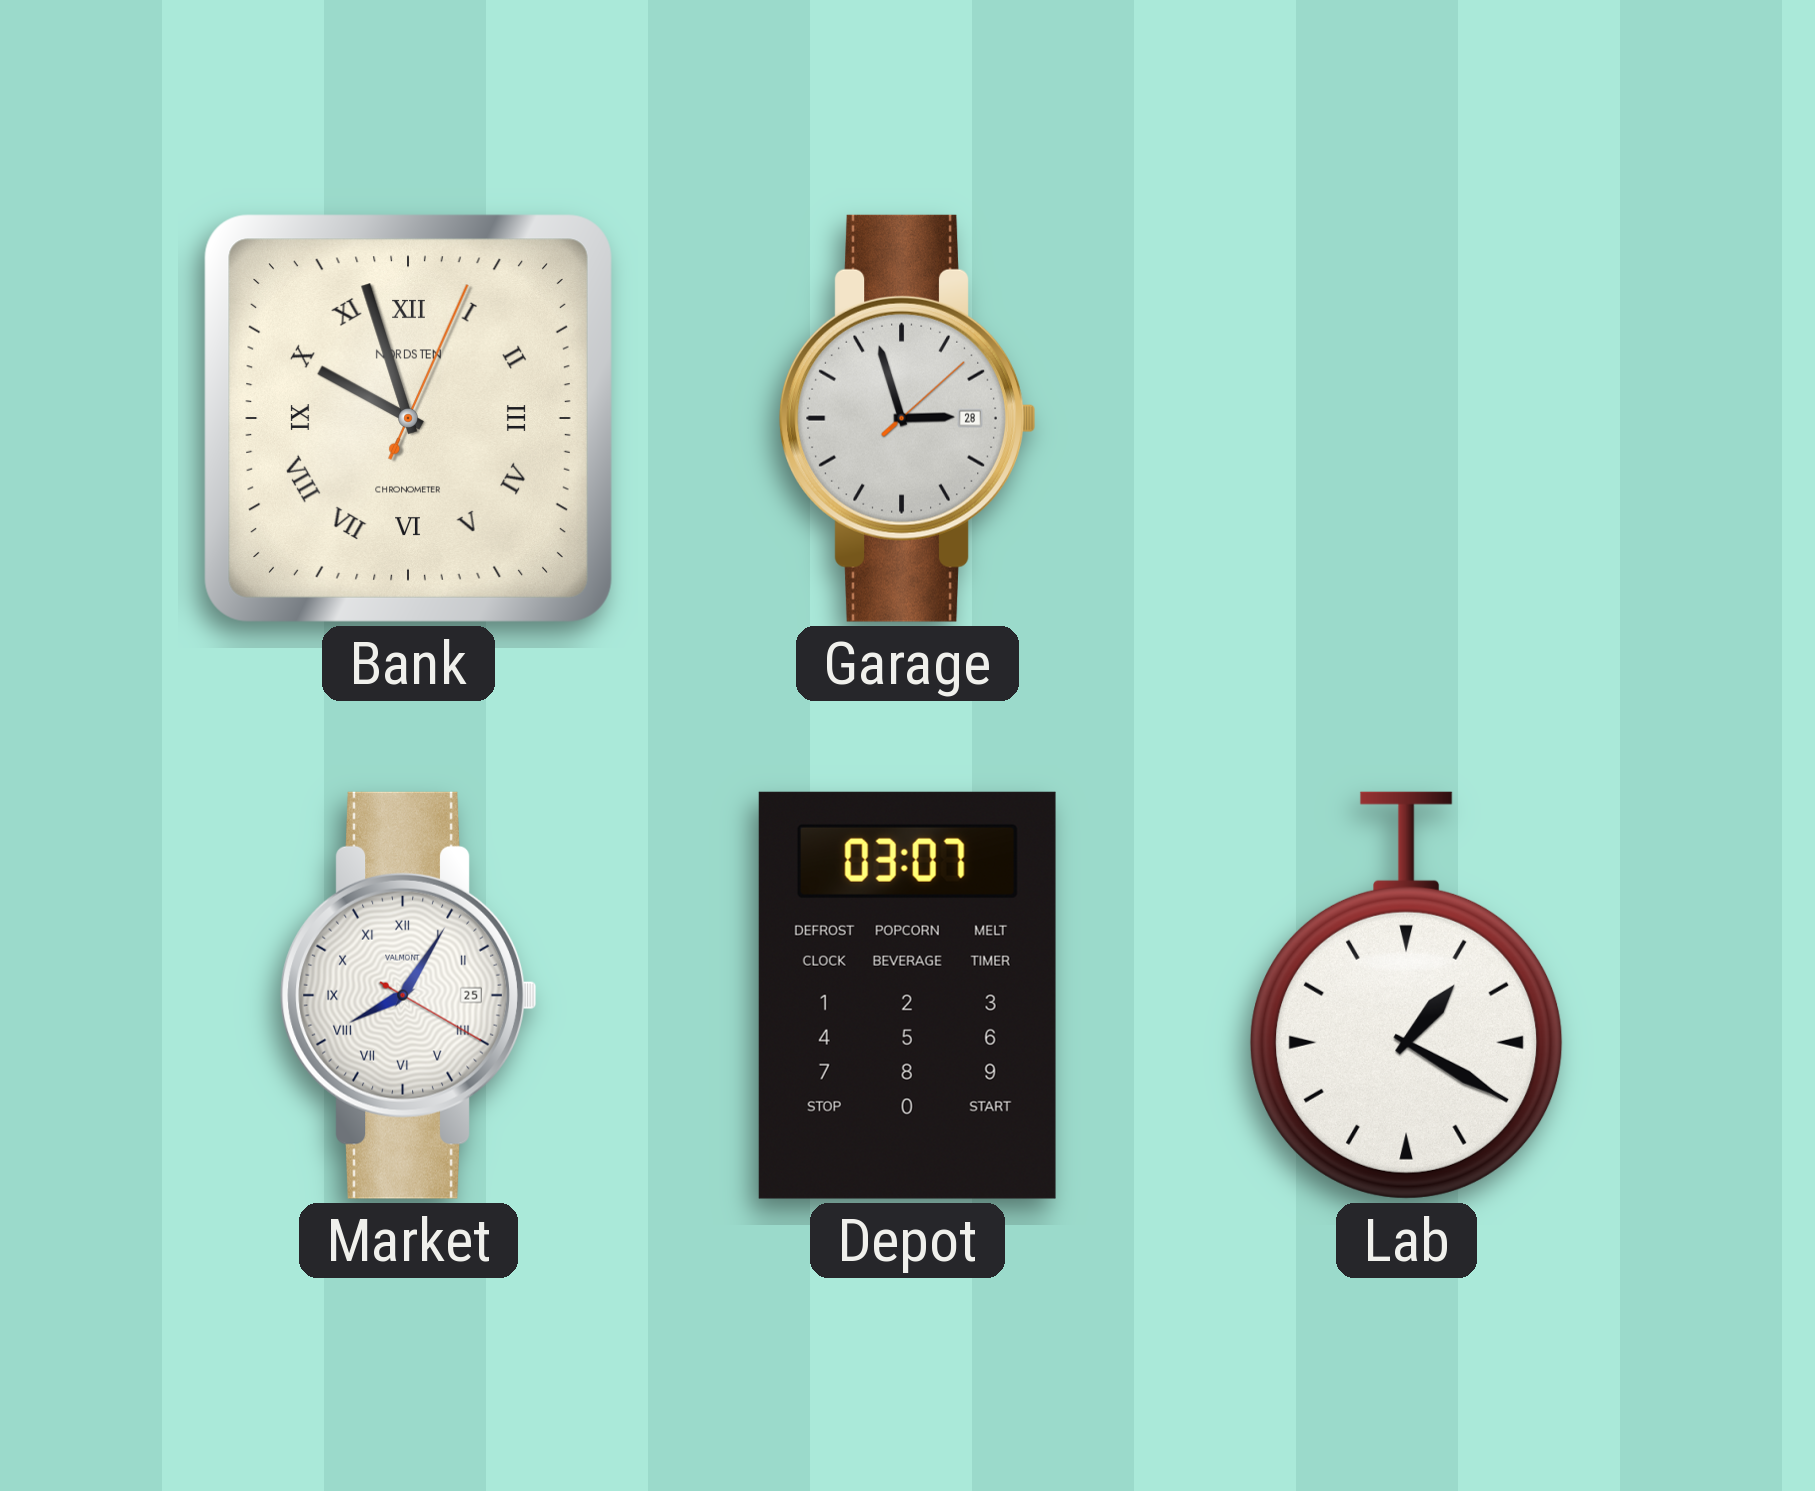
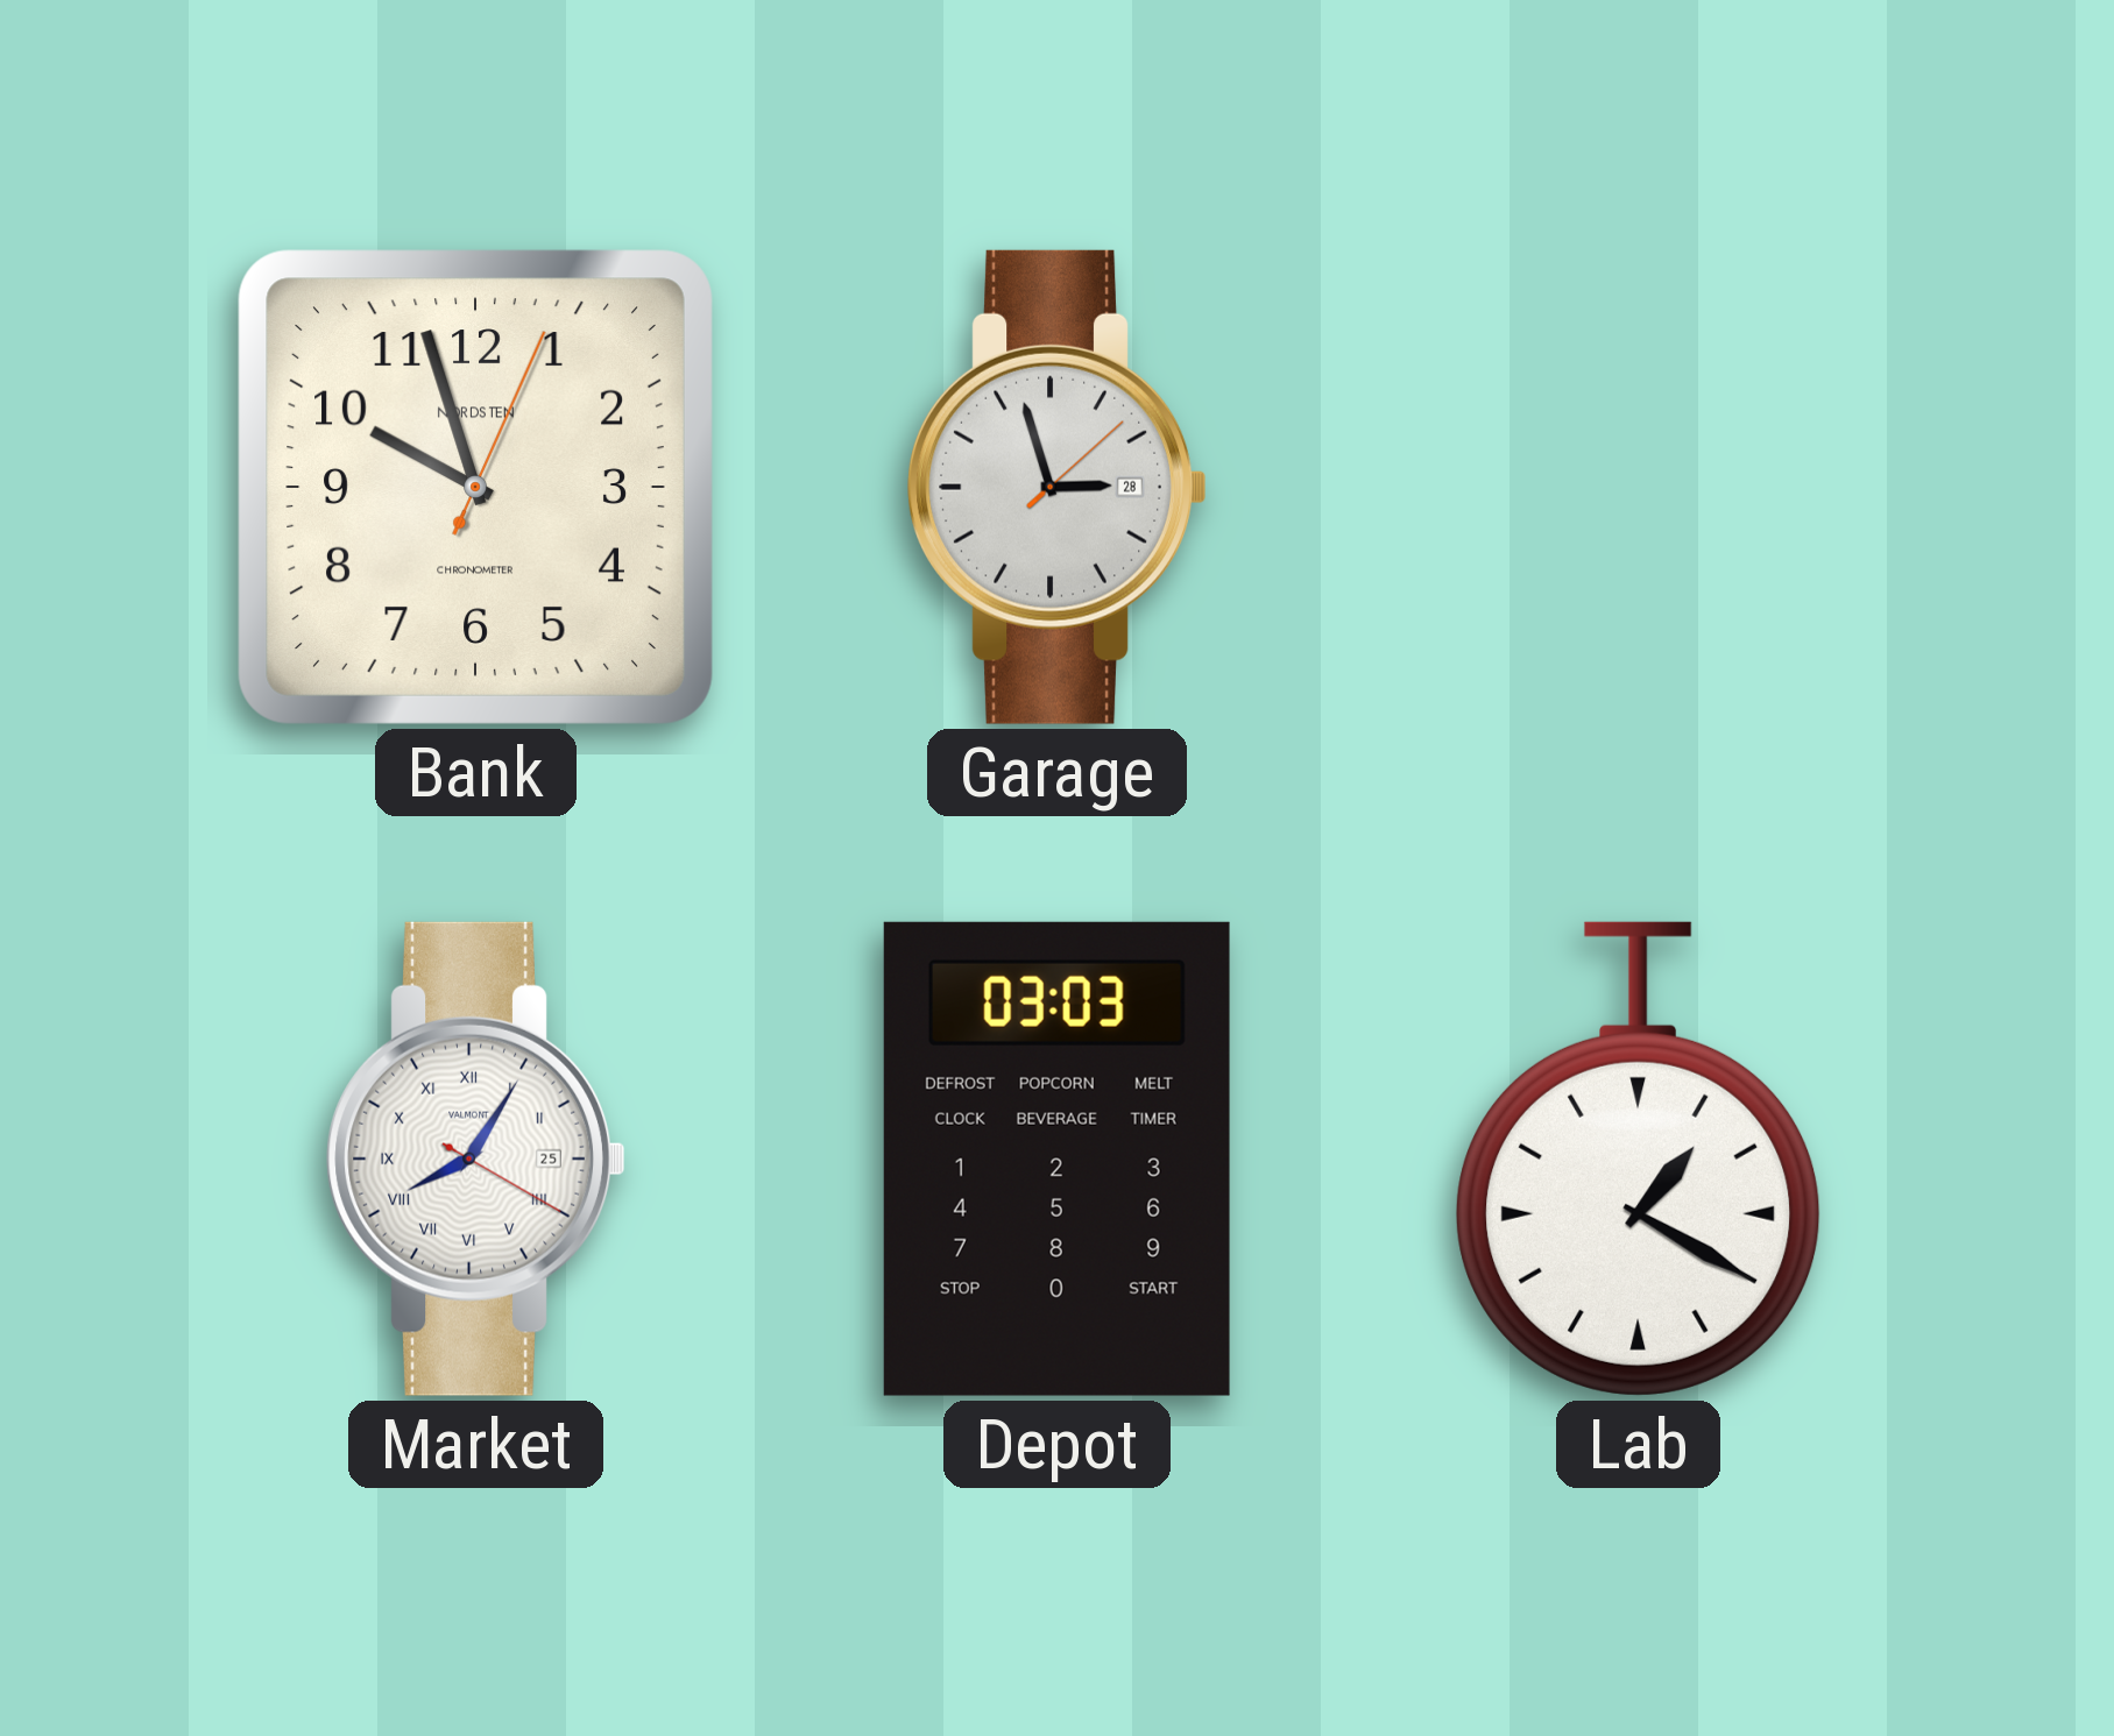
Bank numerals: Roman -> Arabic
Depot: 03:07 -> 03:03
